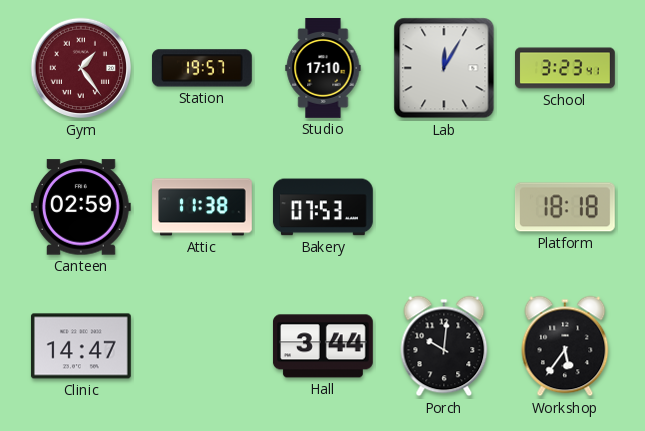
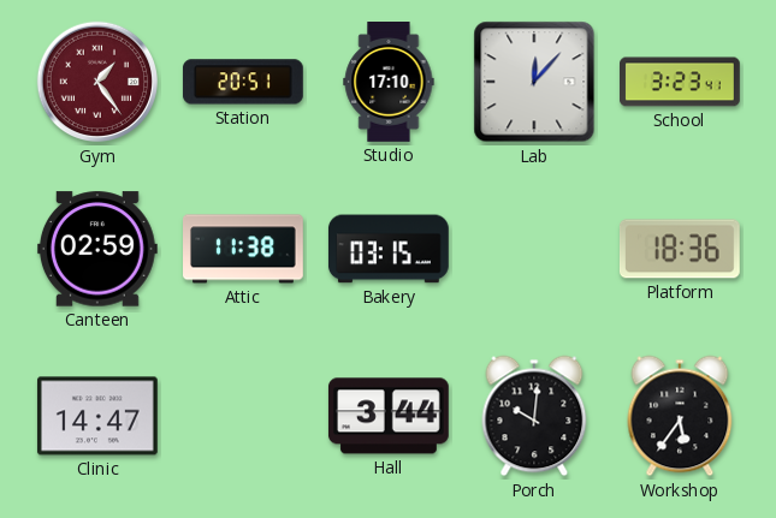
Station: 19:57 -> 20:51
Lab: 12:05 -> 12:07
Bakery: 07:53 -> 03:15
Platform: 18:18 -> 18:36
